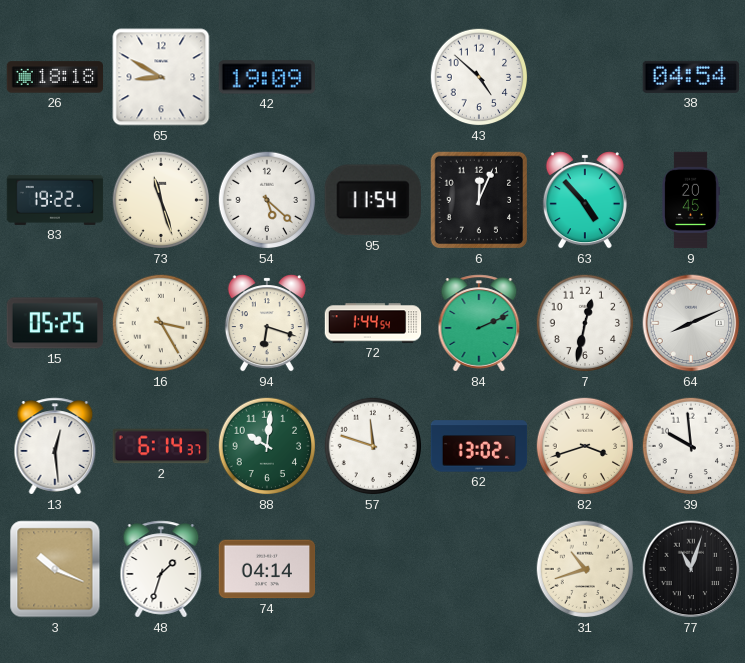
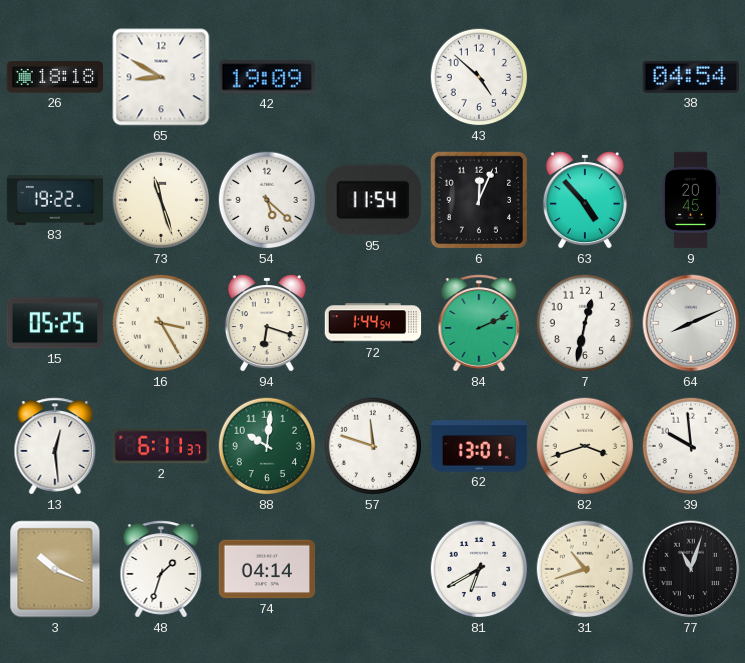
2: 6:14 -> 6:11
62: 13:02 -> 13:01
81: none -> 6:40
